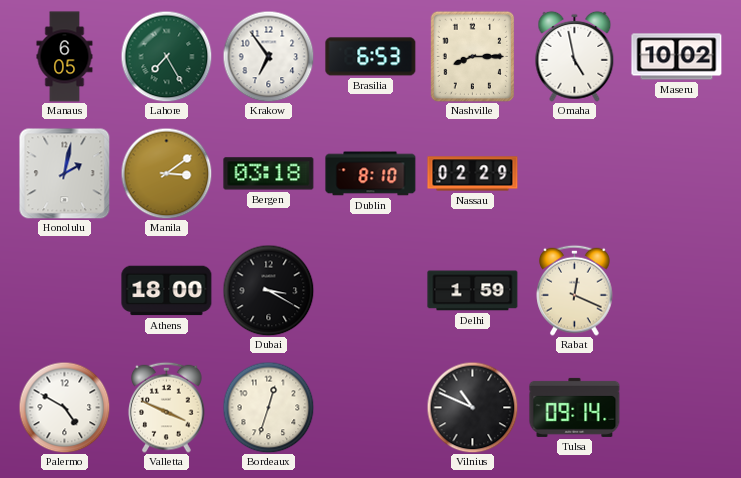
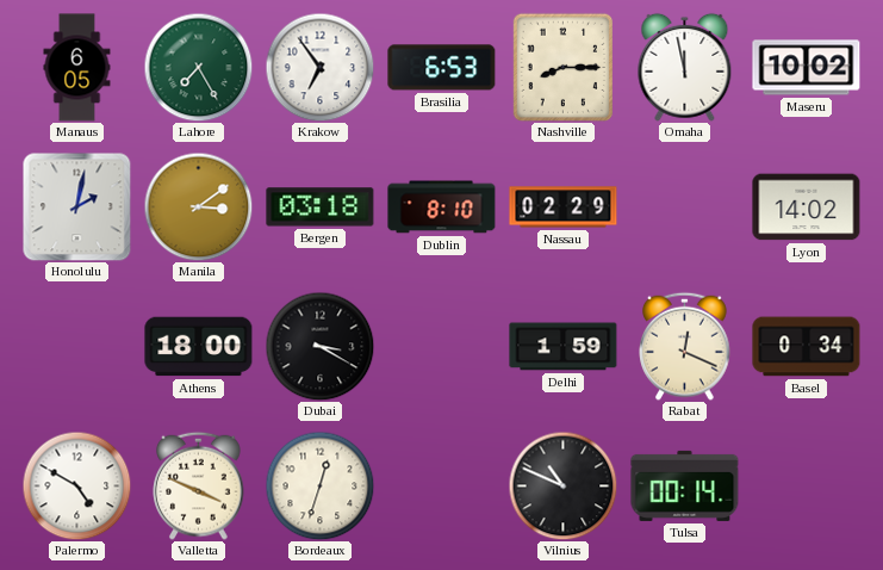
Omaha: 4:58 -> 11:58
Lyon: none -> 14:02
Basel: none -> 0:34
Tulsa: 09:14 -> 00:14
